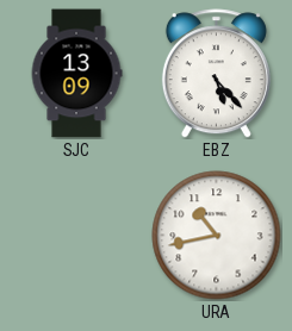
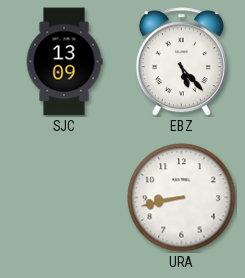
URA: 10:43 -> 8:43
